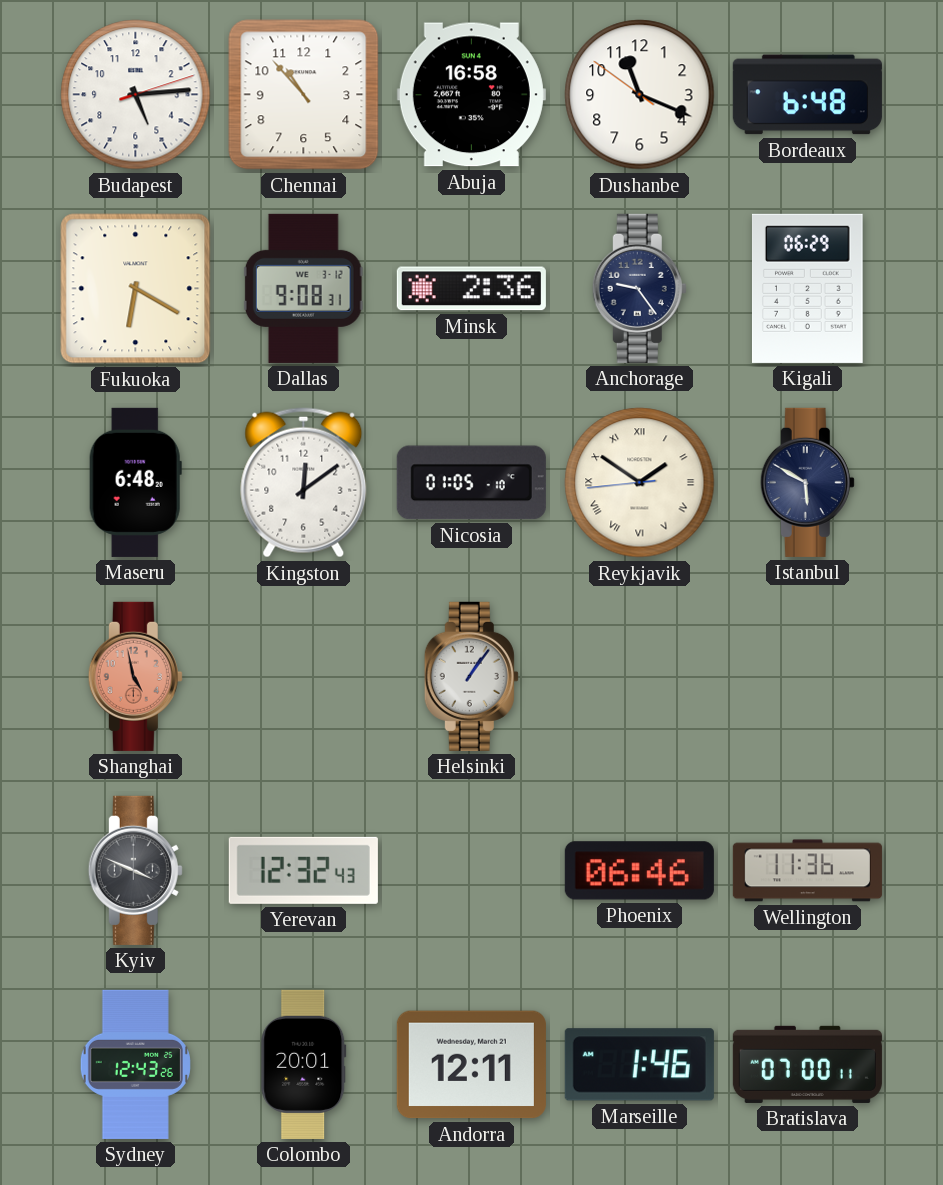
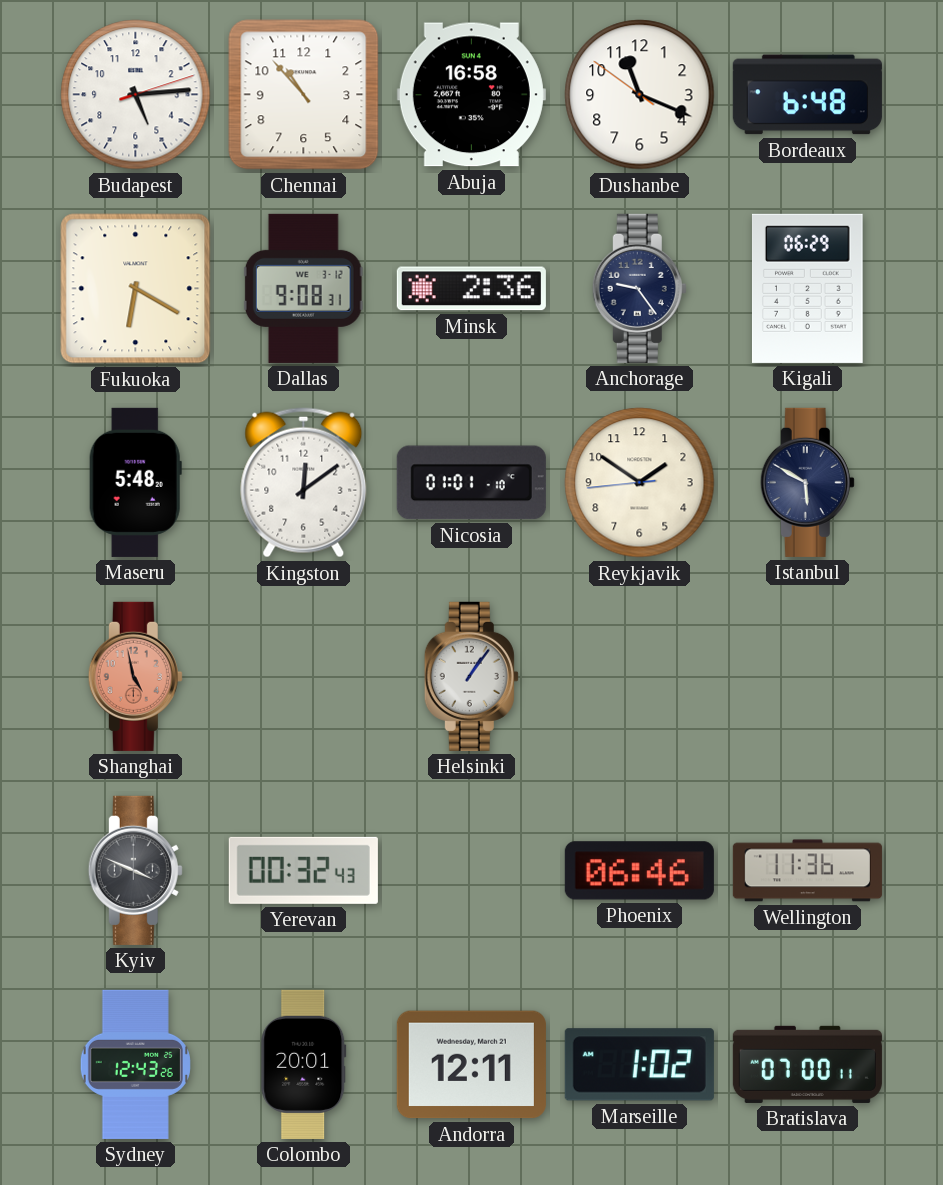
Maseru: 6:48 -> 5:48
Nicosia: 01:05 -> 01:01
Reykjavik numerals: Roman -> Arabic
Yerevan: 12:32 -> 00:32
Marseille: 1:46 -> 1:02
